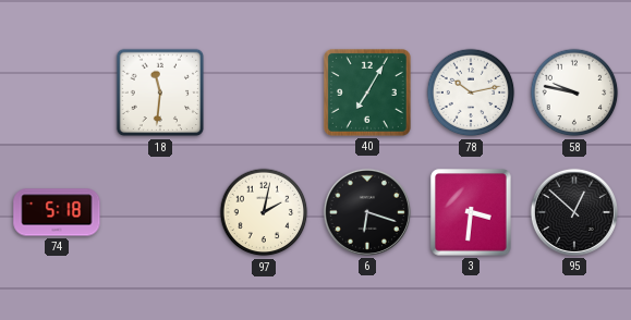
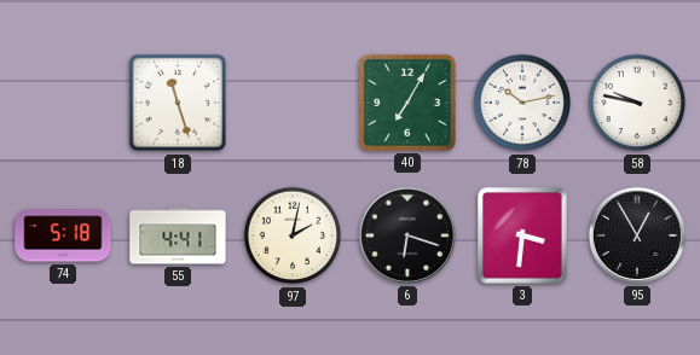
18: 11:31 -> 11:27
55: none -> 4:41
95: 12:52 -> 12:55
